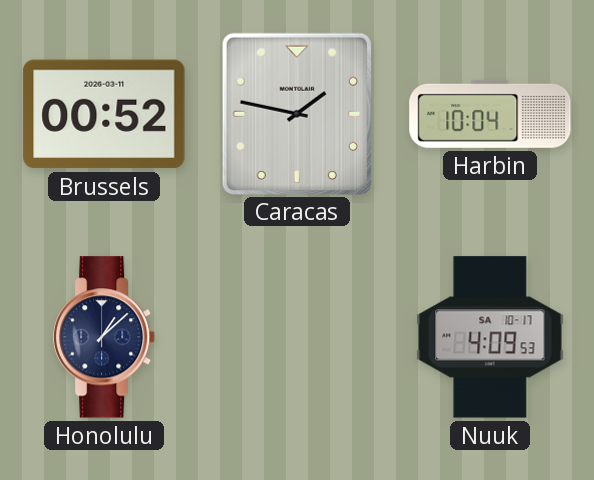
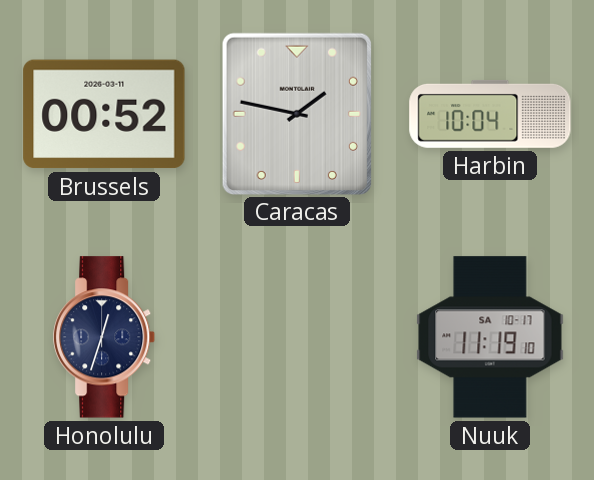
Honolulu: 1:08 -> 12:33
Nuuk: 4:09 -> 11:19
